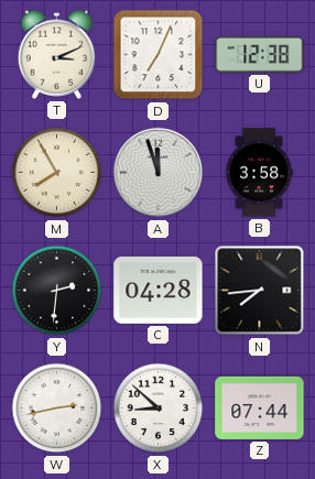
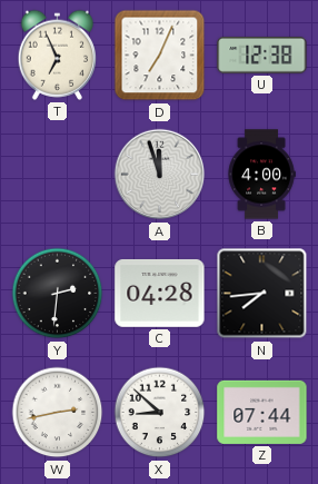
T: 3:11 -> 6:56
M: 7:55 -> none
B: 3:58 -> 4:00
